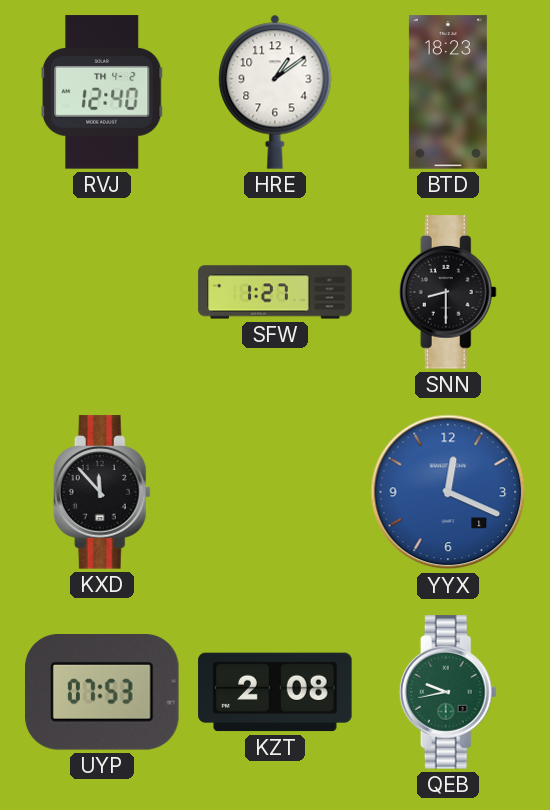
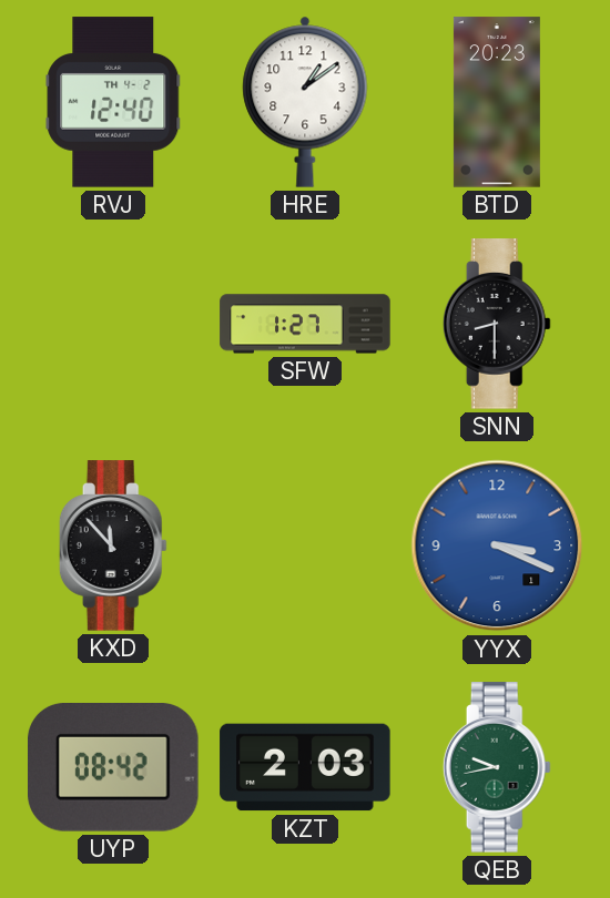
BTD: 18:23 -> 20:23
YYX: 12:19 -> 3:19
UYP: 07:53 -> 08:42
KZT: 2:08 -> 2:03
